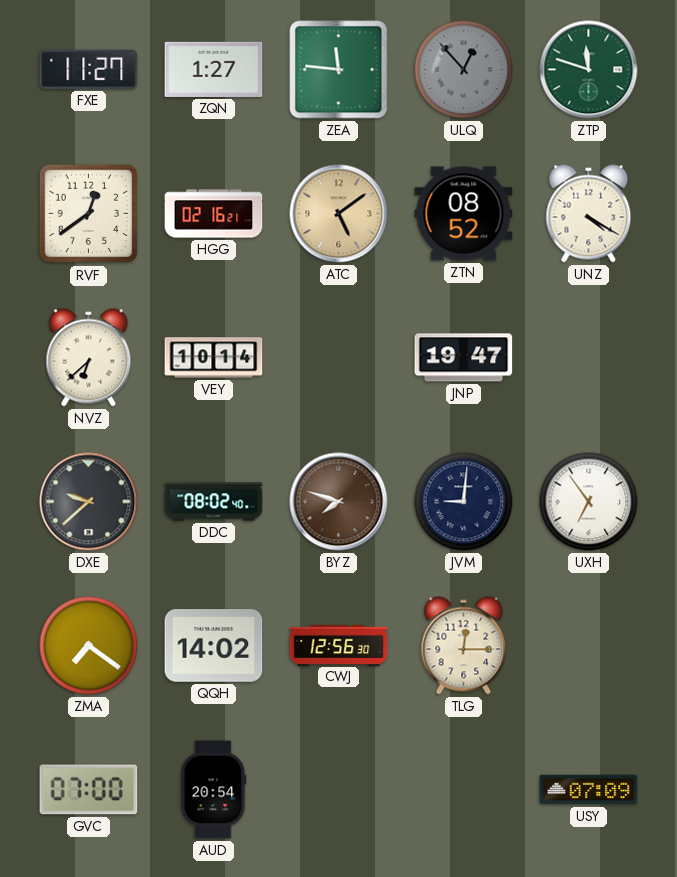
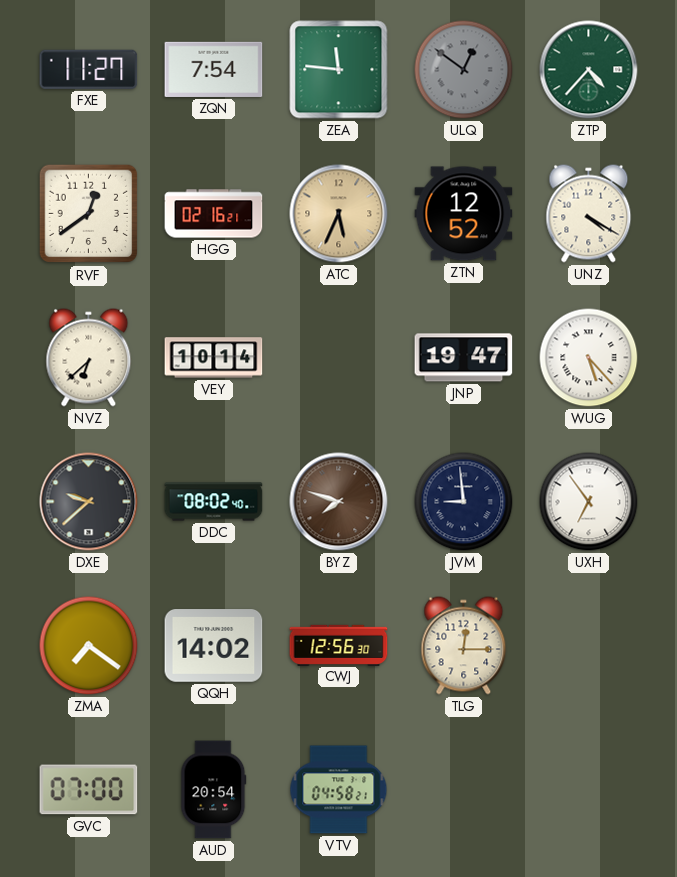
ZQN: 1:27 -> 7:54
ULQ: 12:53 -> 12:51
ZTP: 11:48 -> 4:37
ATC: 5:09 -> 5:34
ZTN: 08:52 -> 12:52
WUG: none -> 5:23
JVM: 9:01 -> 8:59
VTV: none -> 04:58
USY: 07:09 -> none
